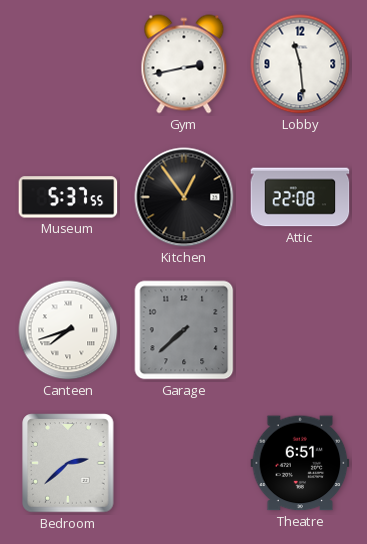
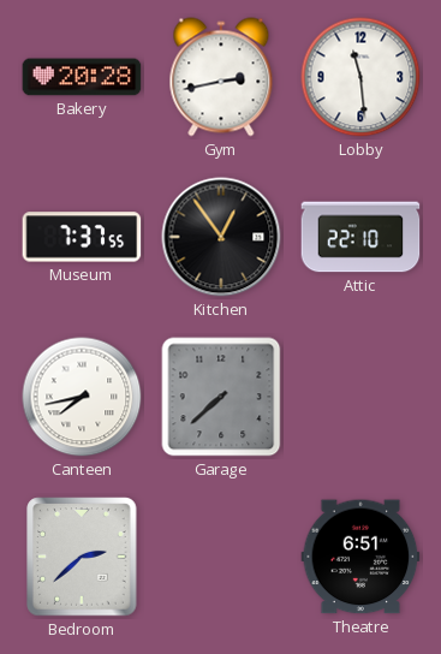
Bakery: none -> 20:28
Museum: 5:37 -> 7:37
Attic: 22:08 -> 22:10
Canteen: 7:42 -> 7:43
